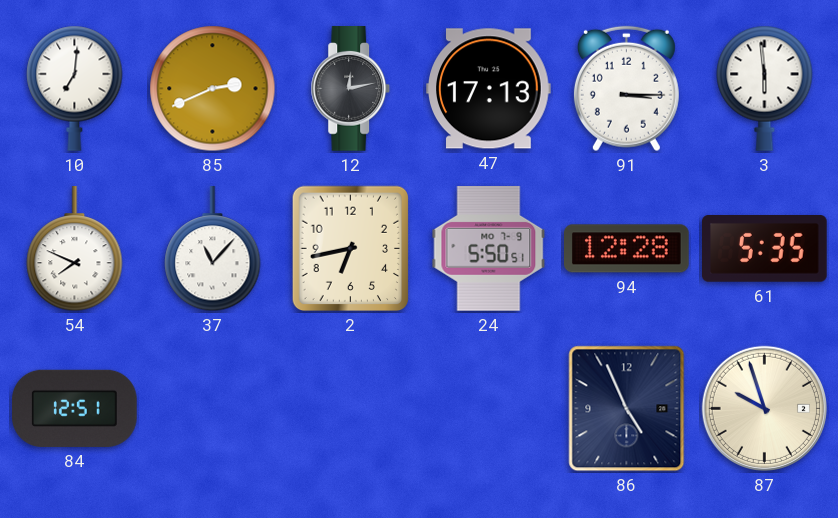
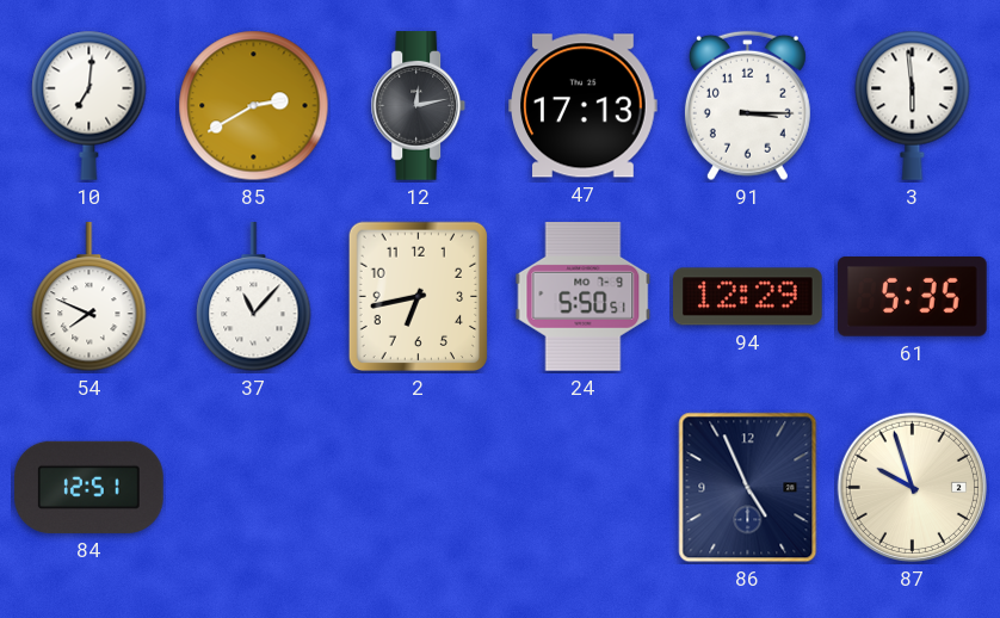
85: 2:41 -> 2:40
94: 12:28 -> 12:29
